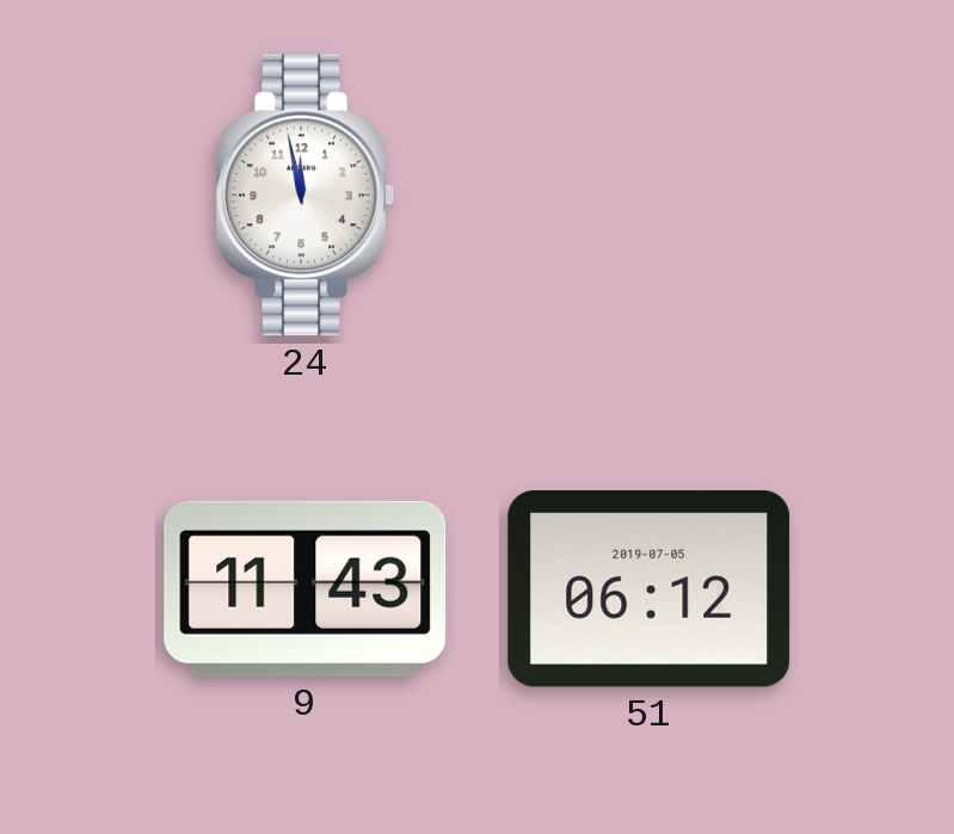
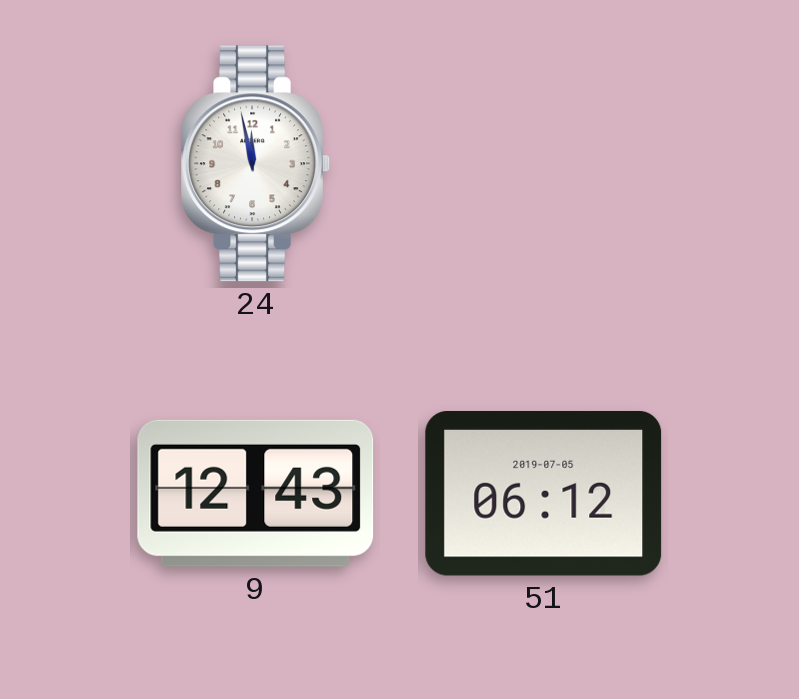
9: 11:43 -> 12:43
